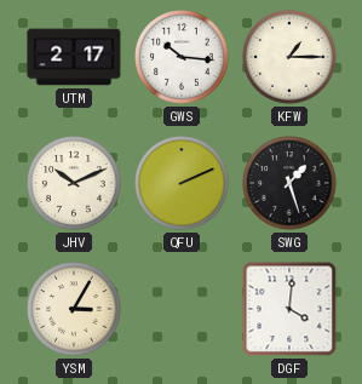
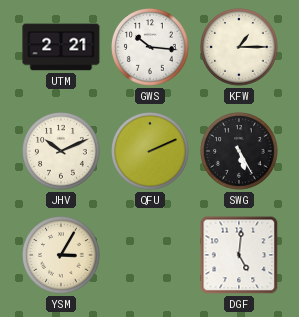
UTM: 2:17 -> 2:21
SWG: 1:27 -> 5:25
DGF: 4:01 -> 5:01
